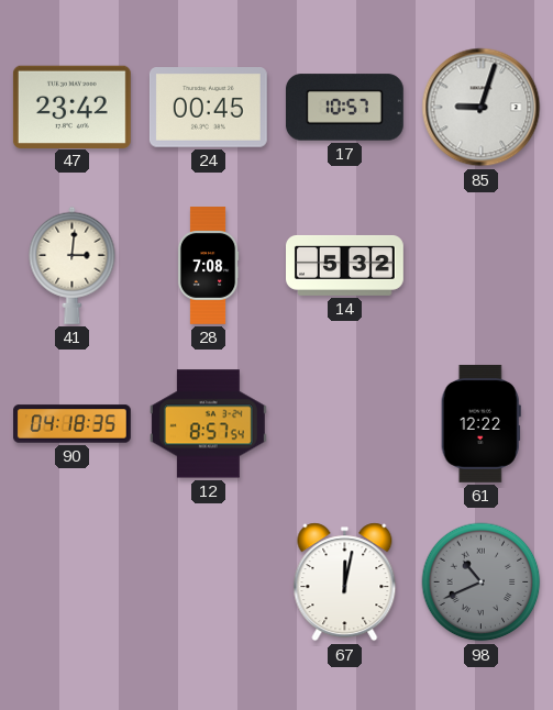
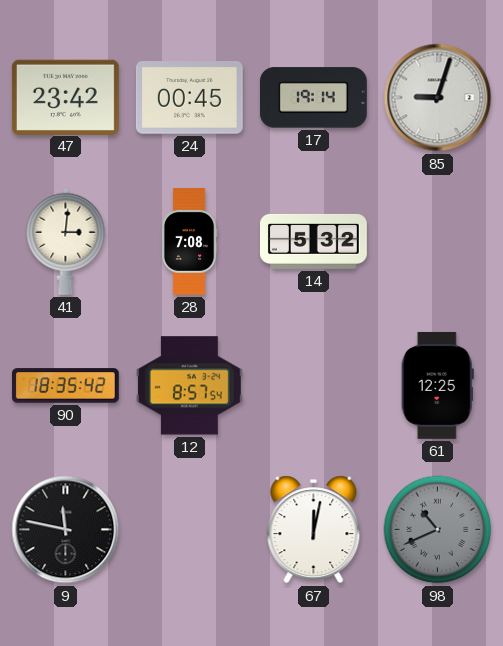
17: 10:57 -> 19:14
90: 04:18 -> 18:35
61: 12:22 -> 12:25
9: none -> 11:47
